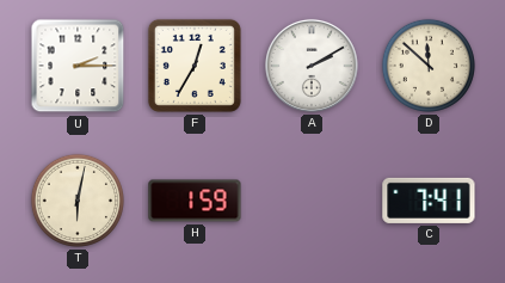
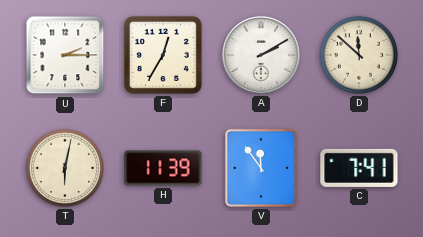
H: 1:59 -> 11:39
V: none -> 11:54
